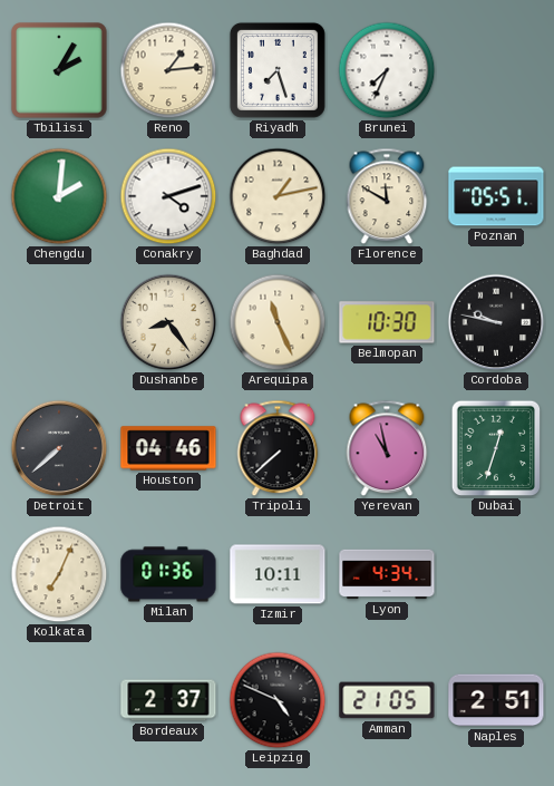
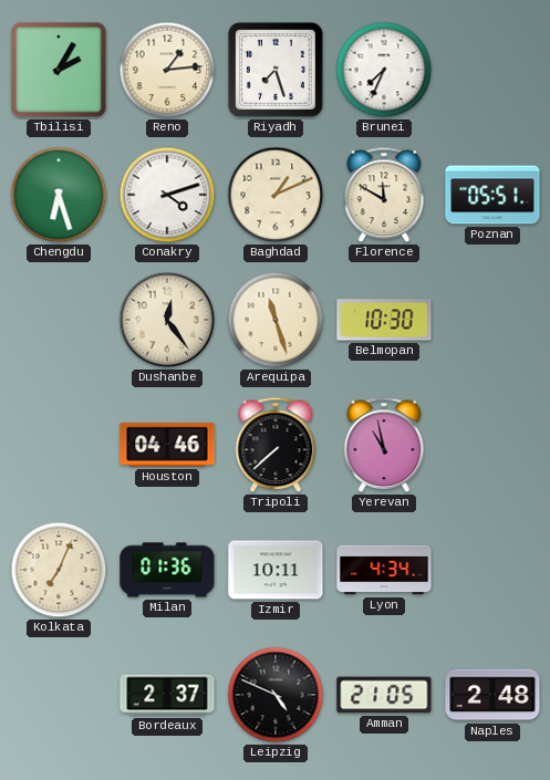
Chengdu: 2:01 -> 6:27
Baghdad: 1:13 -> 1:11
Dushanbe: 8:24 -> 12:24
Arequipa: 11:26 -> 11:27
Cordoba: 9:47 -> none
Detroit: 7:38 -> none
Dubai: 12:33 -> none
Naples: 2:51 -> 2:48
